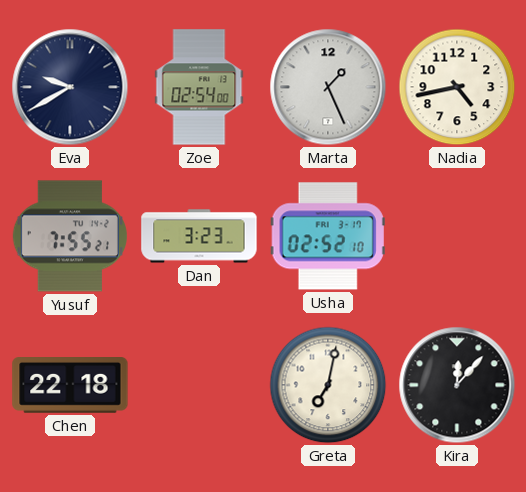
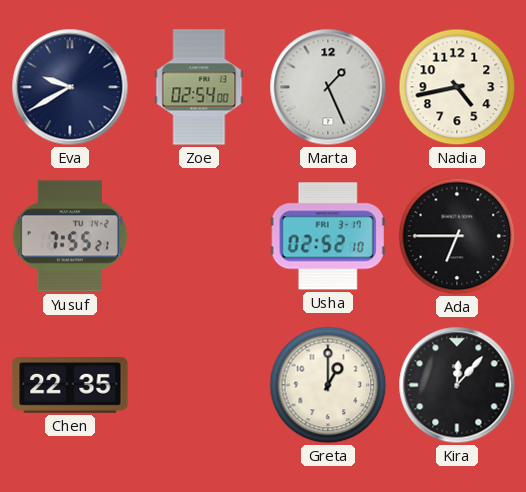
Dan: 3:23 -> none
Ada: none -> 6:45
Chen: 22:18 -> 22:35
Greta: 7:02 -> 1:00
